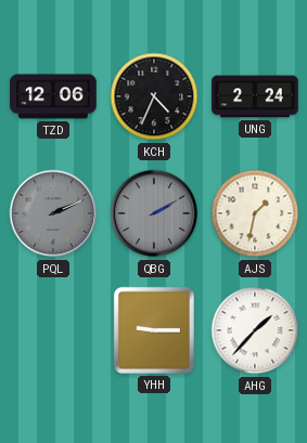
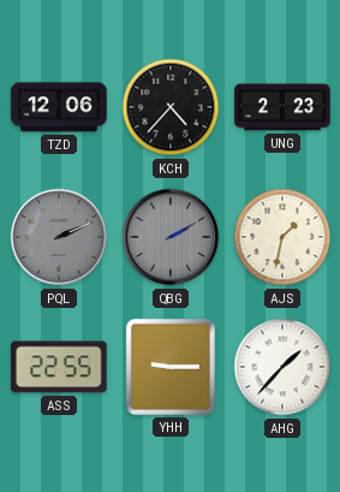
KCH: 4:34 -> 4:37
UNG: 2:24 -> 2:23
ASS: none -> 22:55
